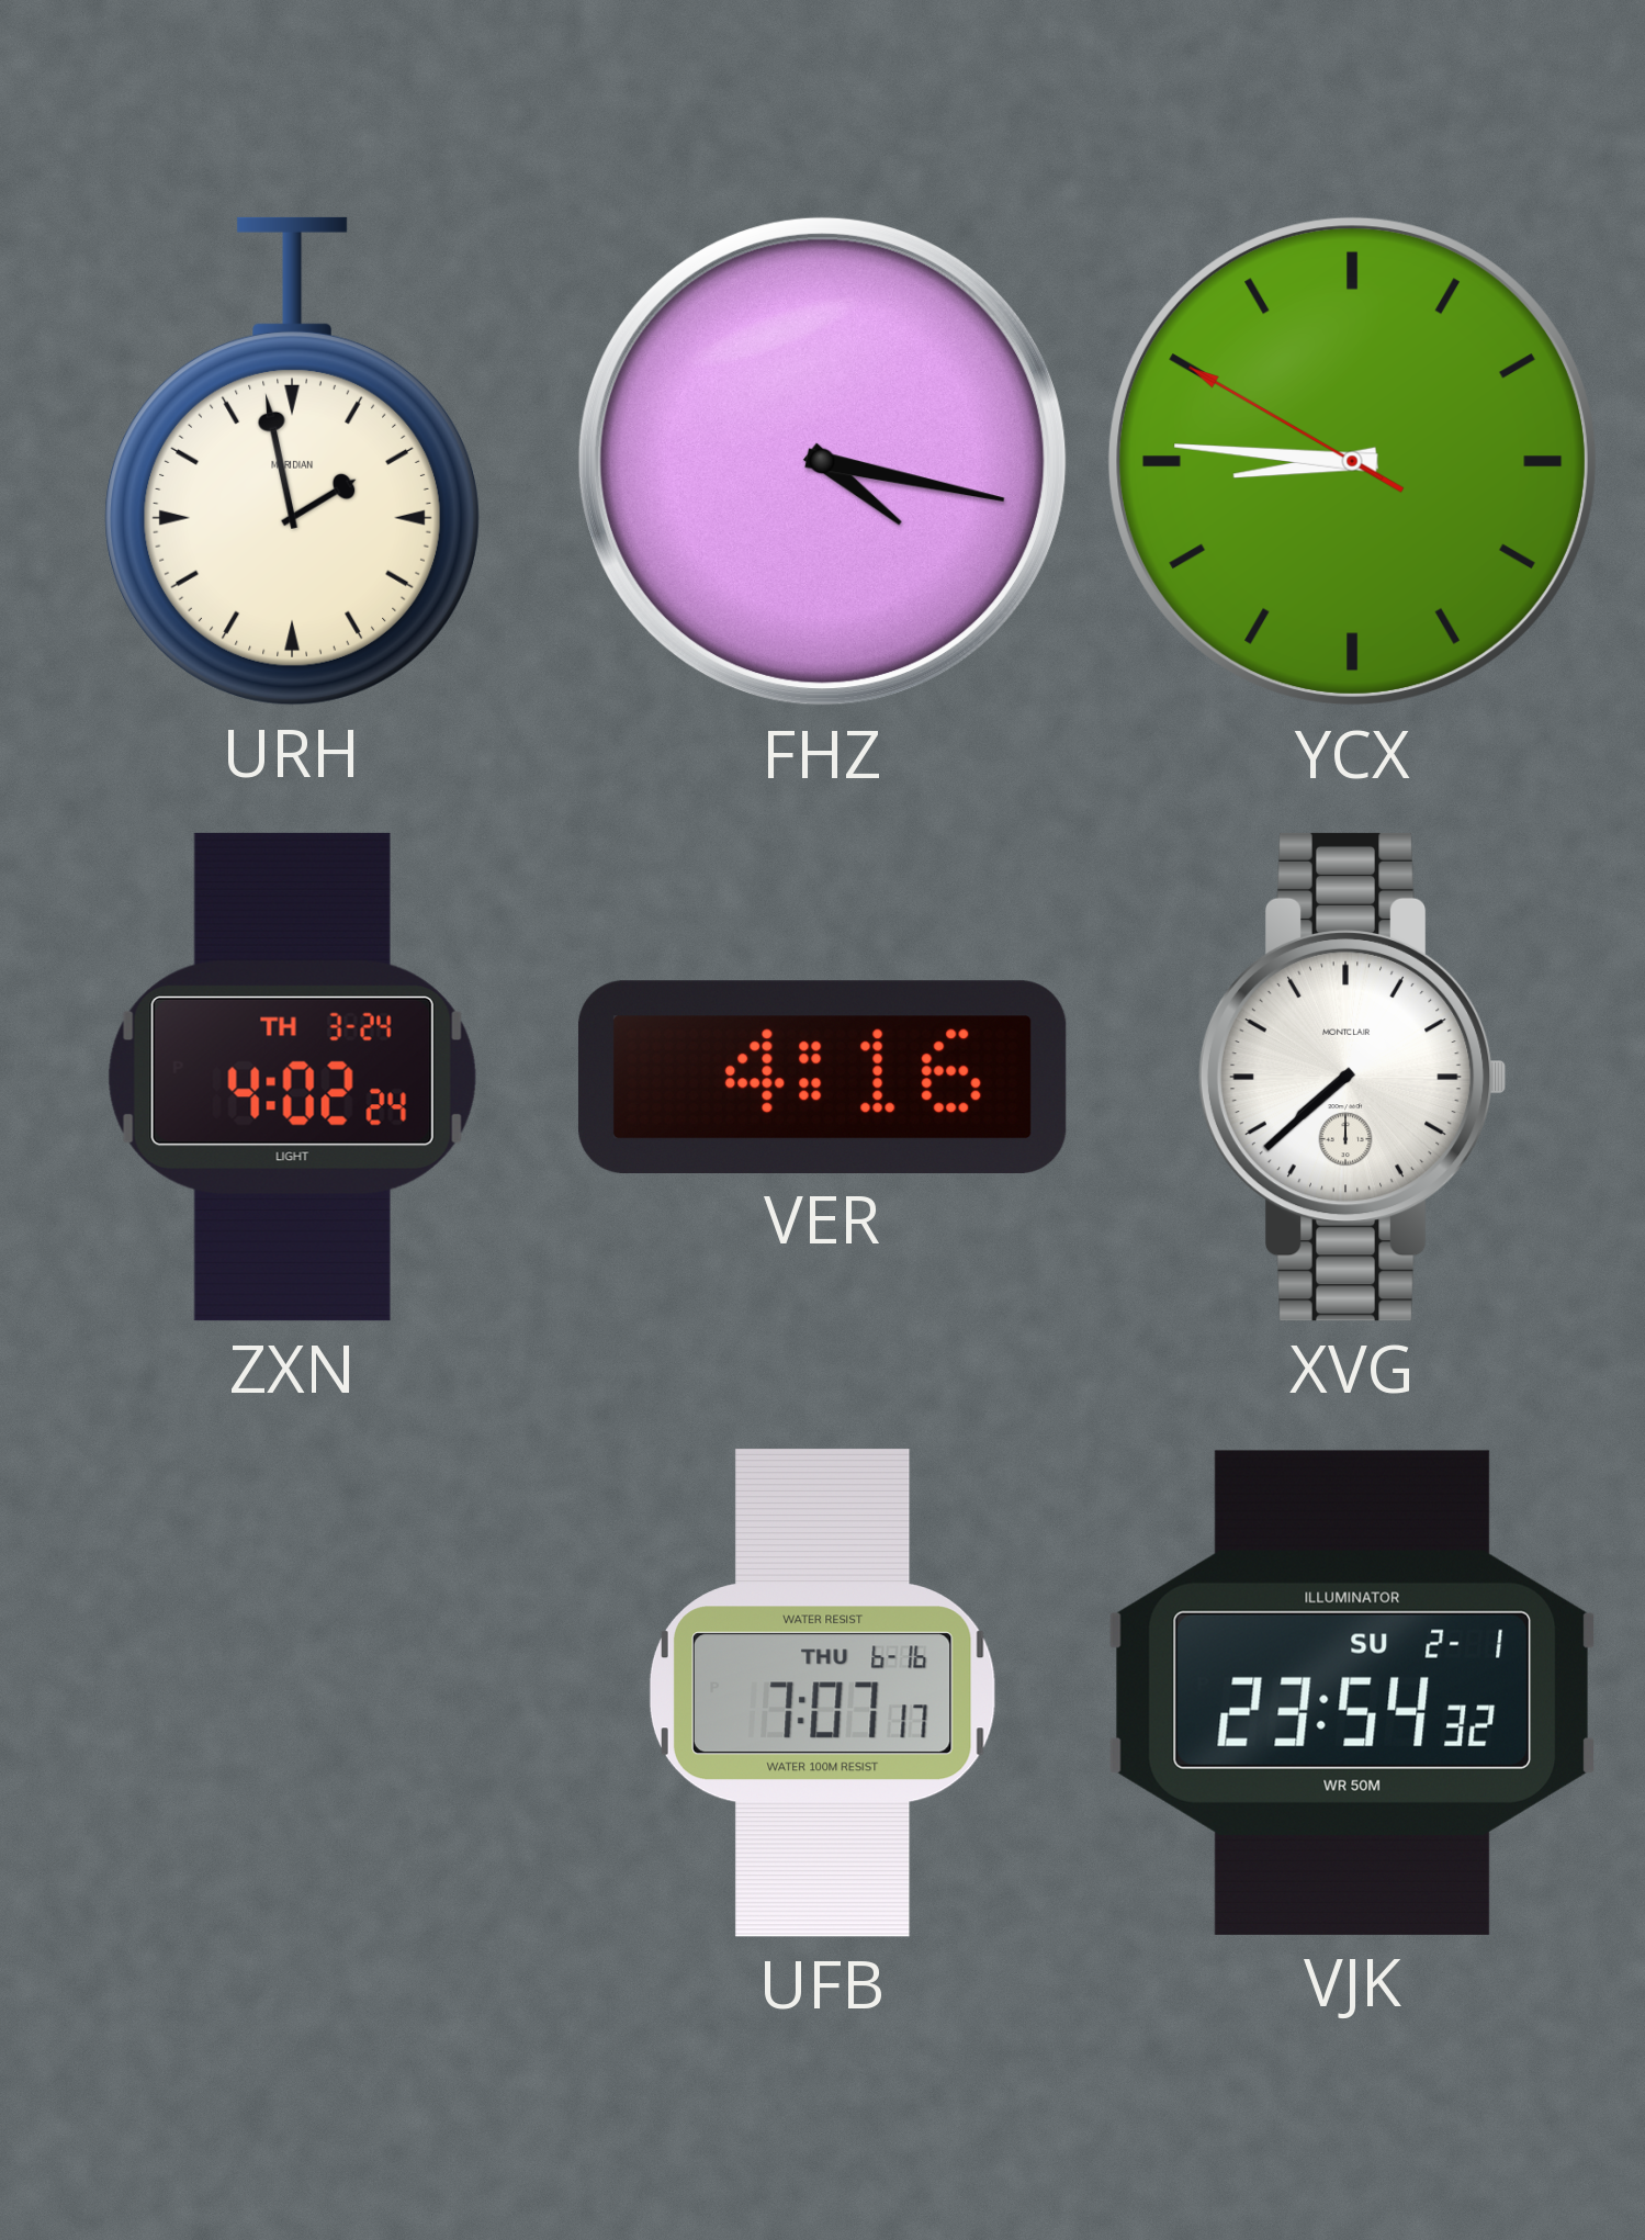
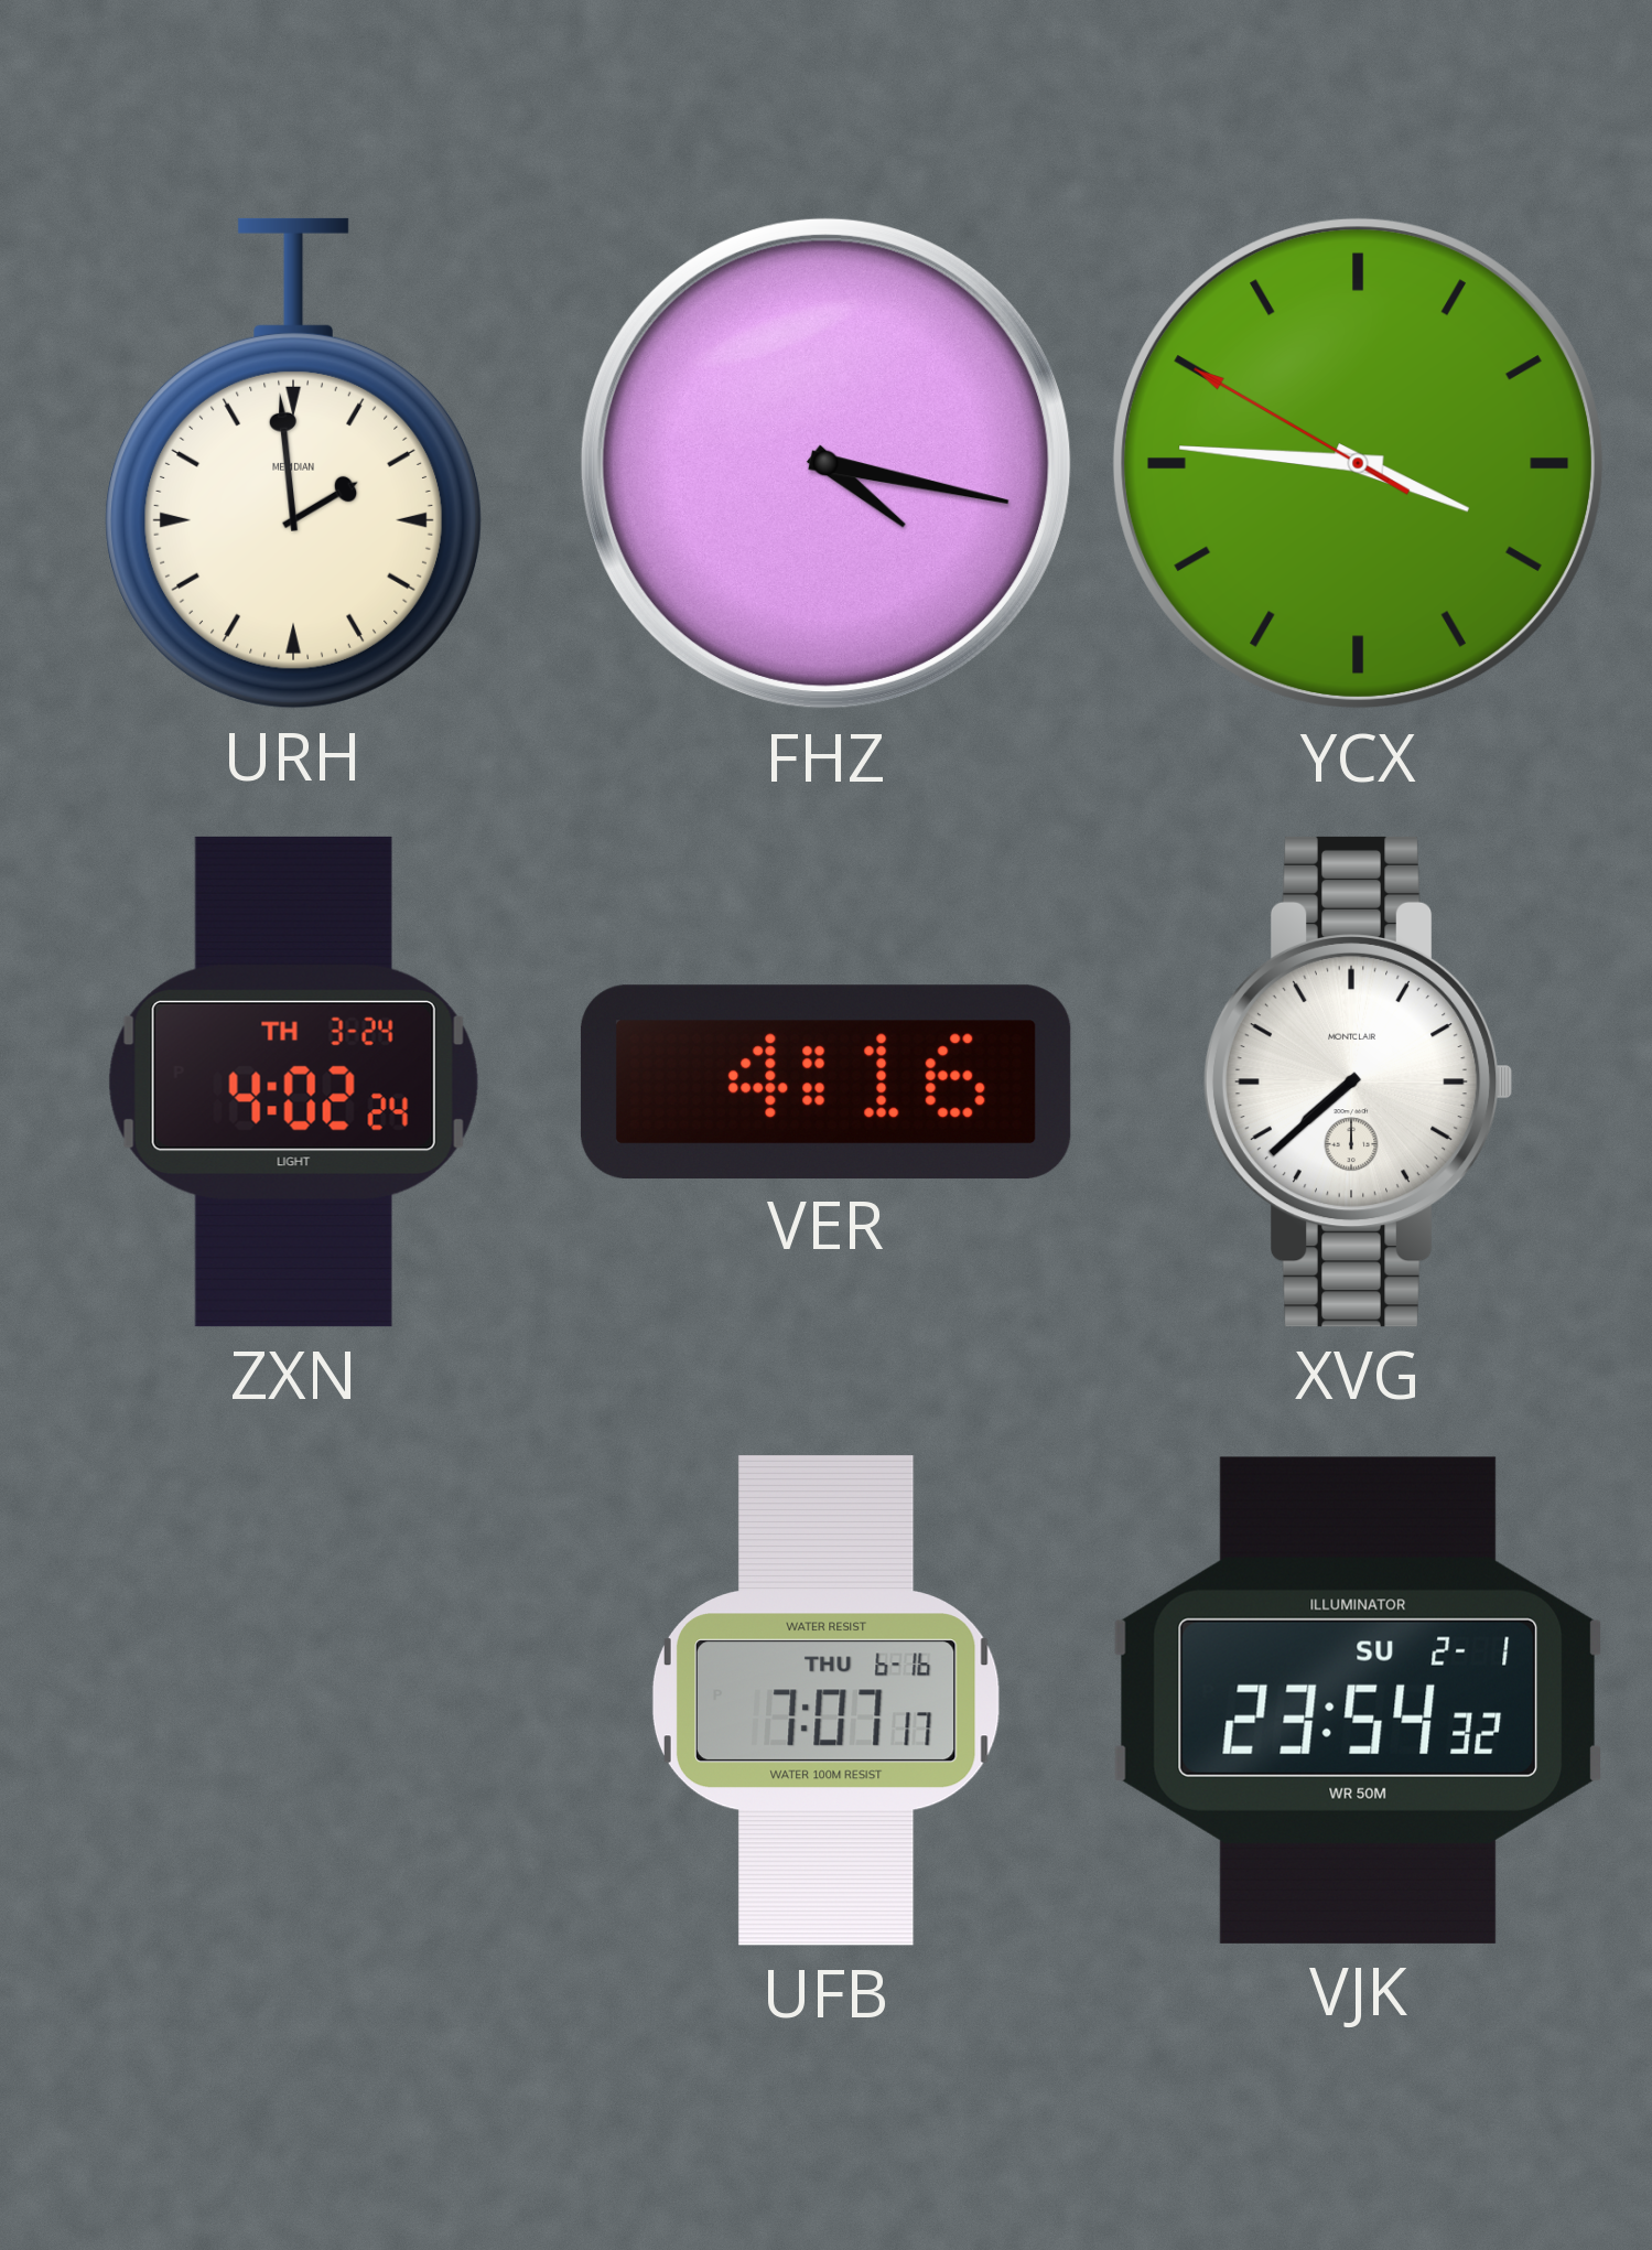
URH: 1:58 -> 1:59
YCX: 8:45 -> 3:45
